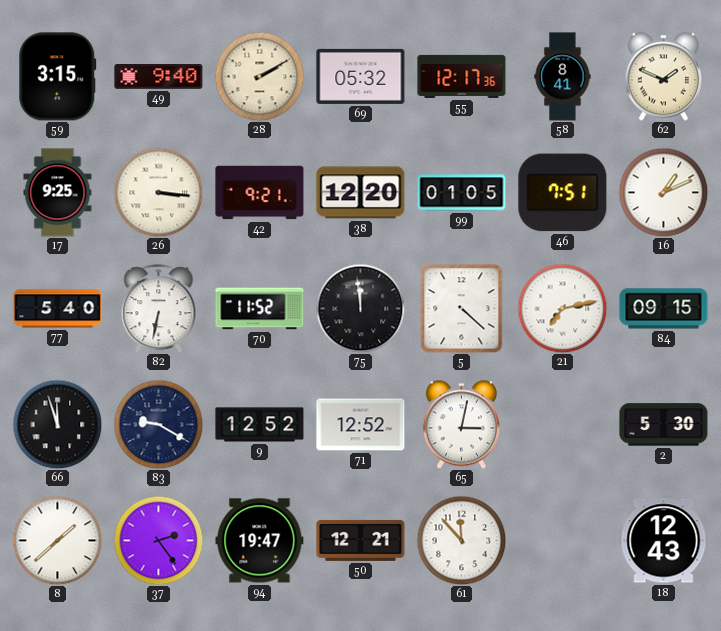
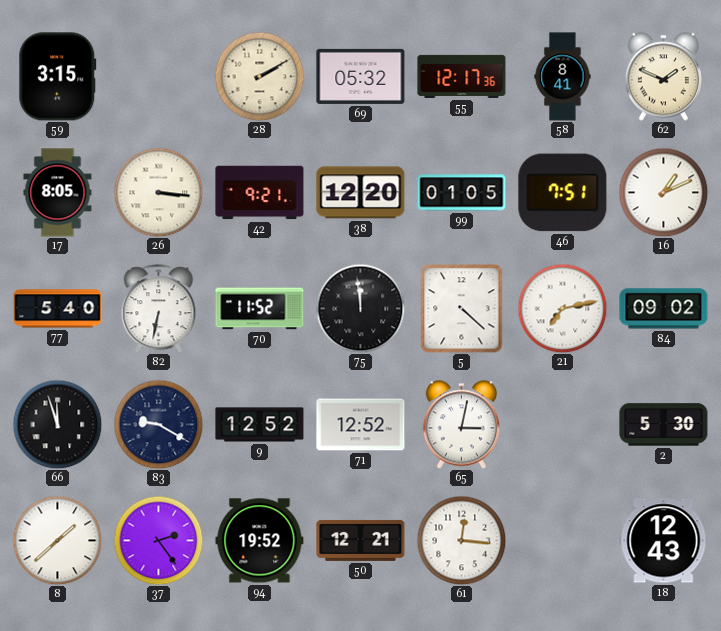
49: 9:40 -> none
17: 9:25 -> 8:05
84: 09:15 -> 09:02
94: 19:47 -> 19:52
61: 11:53 -> 12:16
